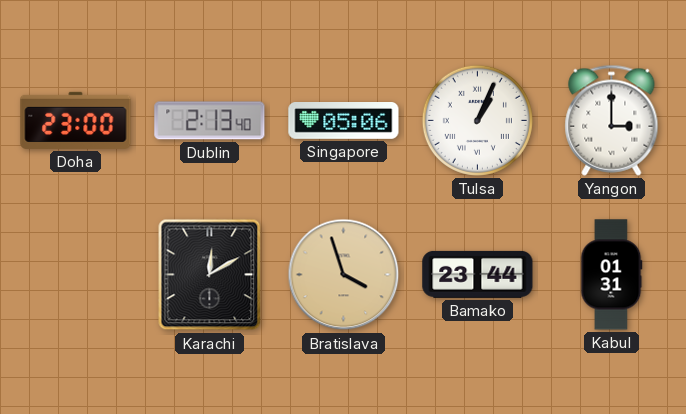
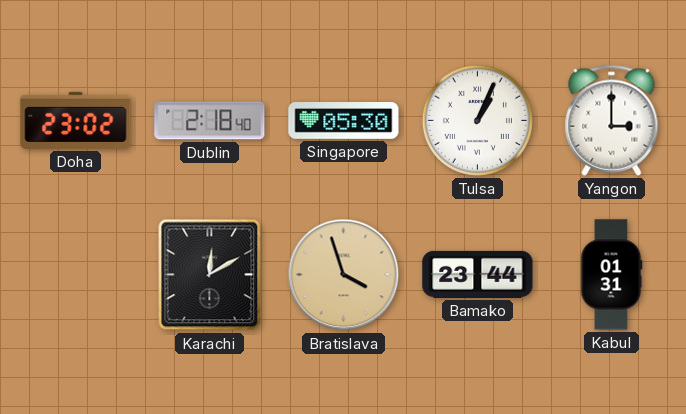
Doha: 23:00 -> 23:02
Dublin: 2:13 -> 2:18
Singapore: 05:06 -> 05:30
